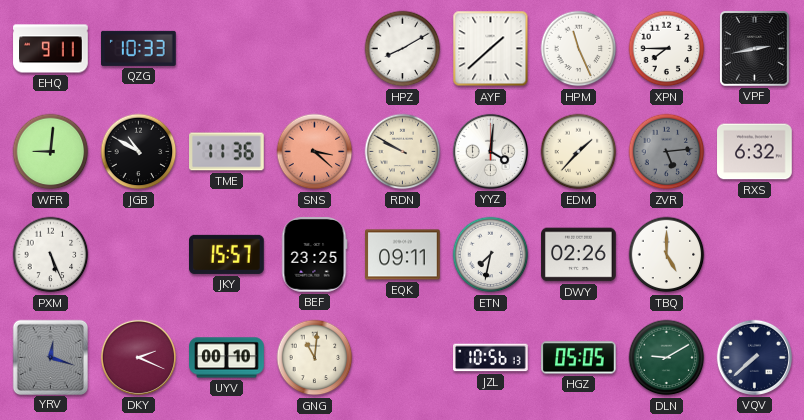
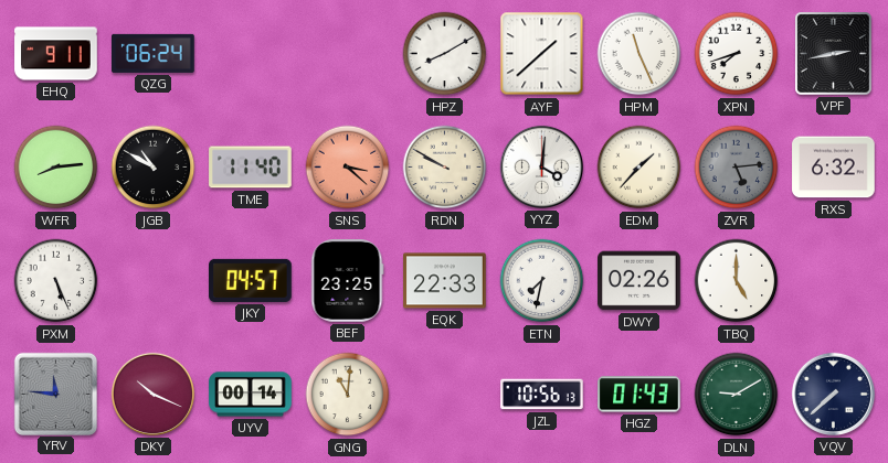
QZG: 10:33 -> 06:24
XPN: 7:45 -> 7:42
WFR: 9:01 -> 8:14
TME: 11:36 -> 11:40
JKY: 15:57 -> 04:57
EQK: 09:11 -> 22:33
YRV: 12:18 -> 11:46
DKY: 2:19 -> 10:19
UYV: 00:10 -> 00:14
HGZ: 05:05 -> 01:43
